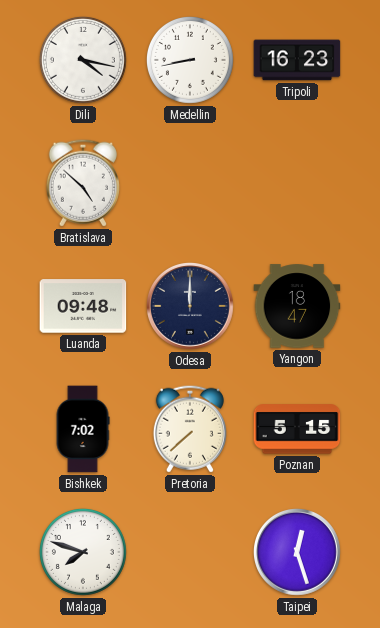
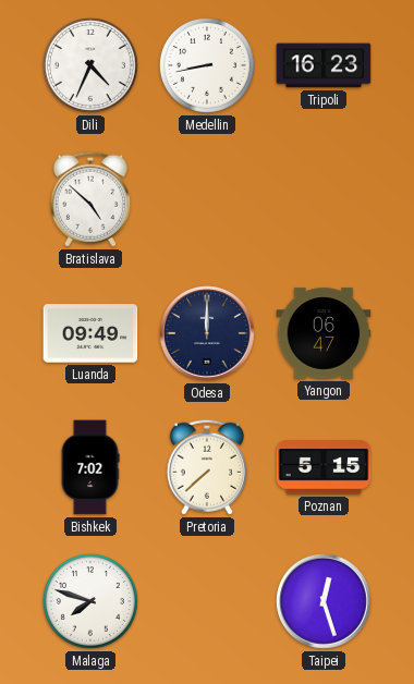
Dili: 4:17 -> 4:34
Luanda: 09:48 -> 09:49
Yangon: 18:47 -> 06:47
